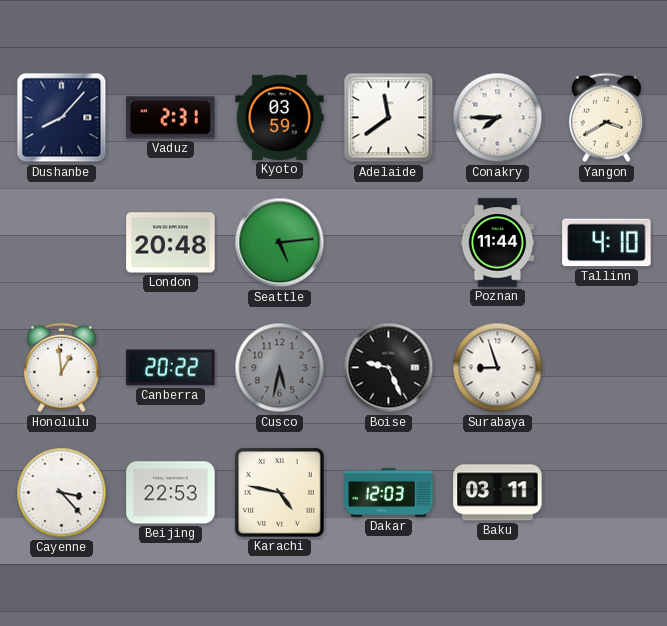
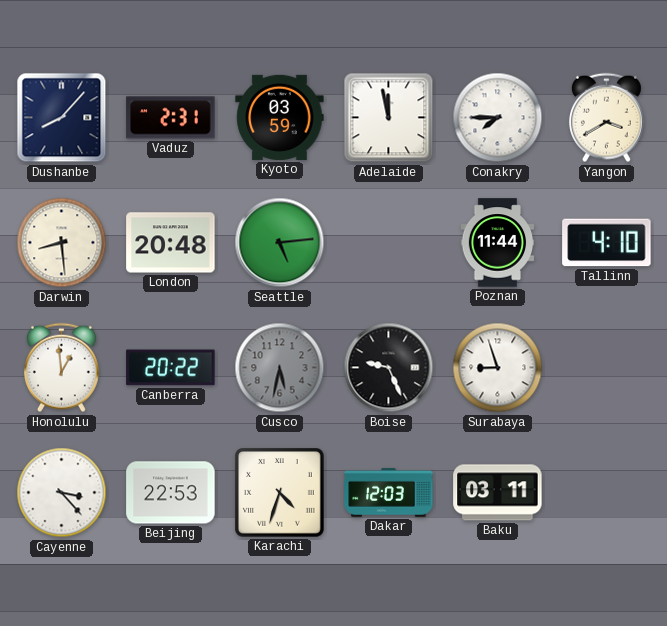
Adelaide: 11:39 -> 11:58
Darwin: none -> 8:29
Karachi: 4:47 -> 4:33
